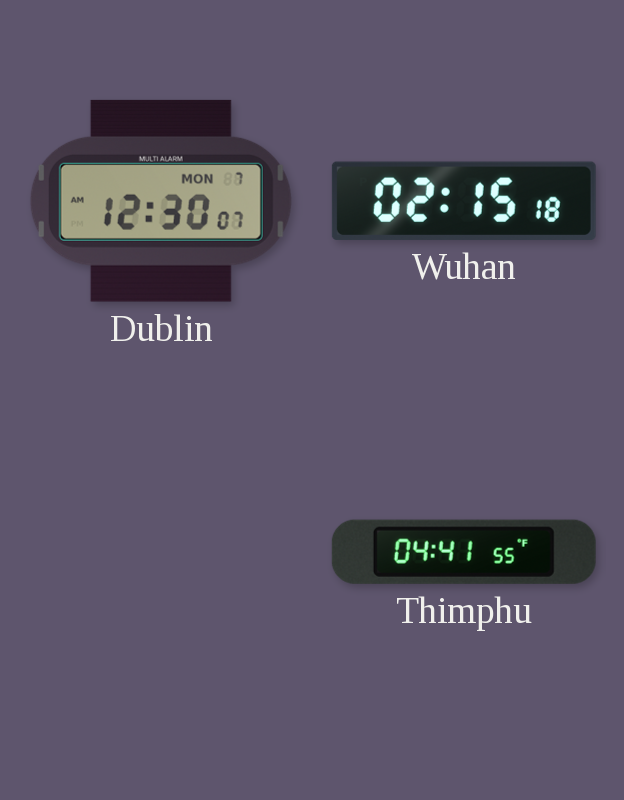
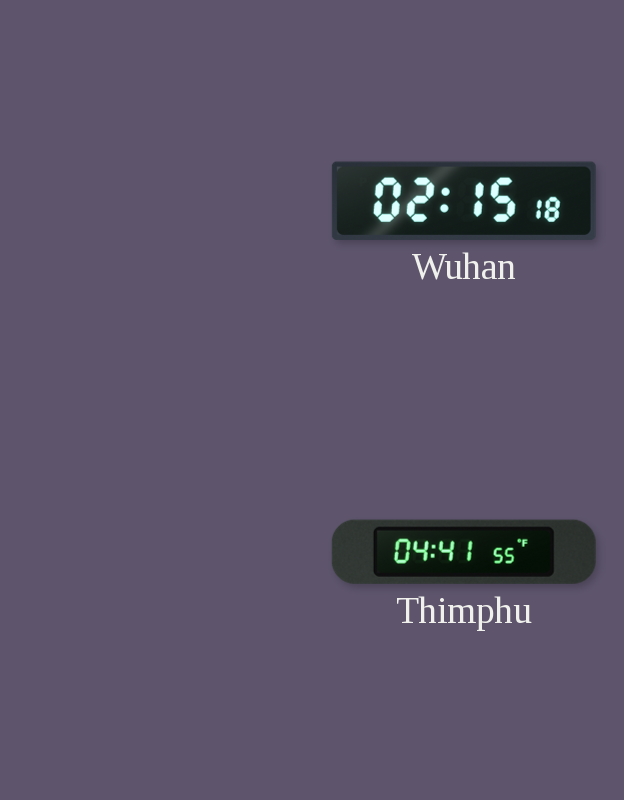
Dublin: 12:30 -> none
